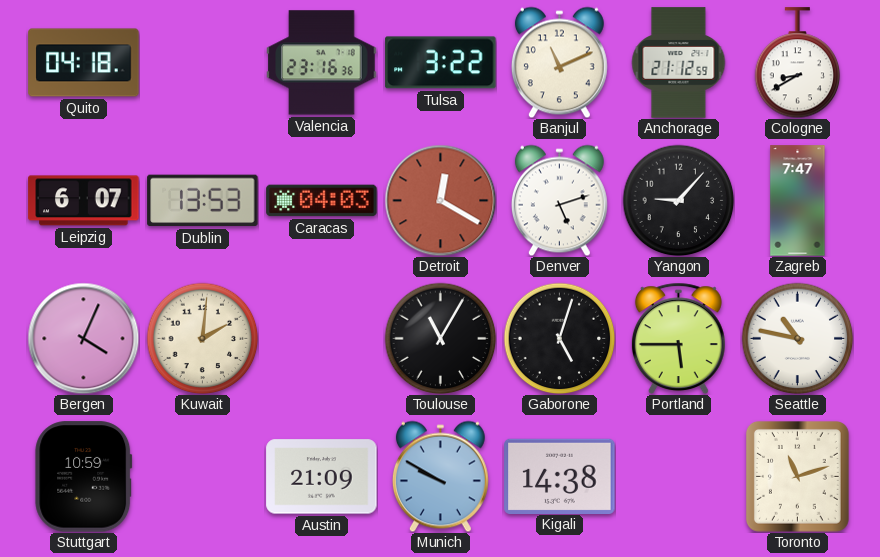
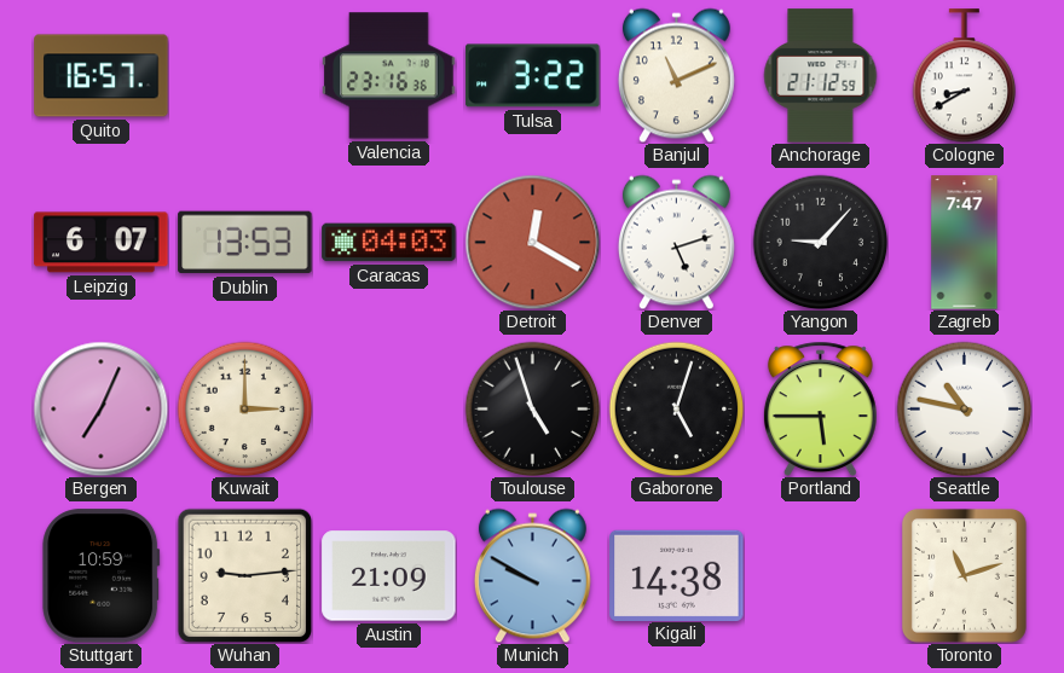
Quito: 04:18 -> 16:57
Bergen: 4:04 -> 7:04
Kuwait: 2:01 -> 3:00
Toulouse: 11:05 -> 4:57
Wuhan: none -> 9:14
